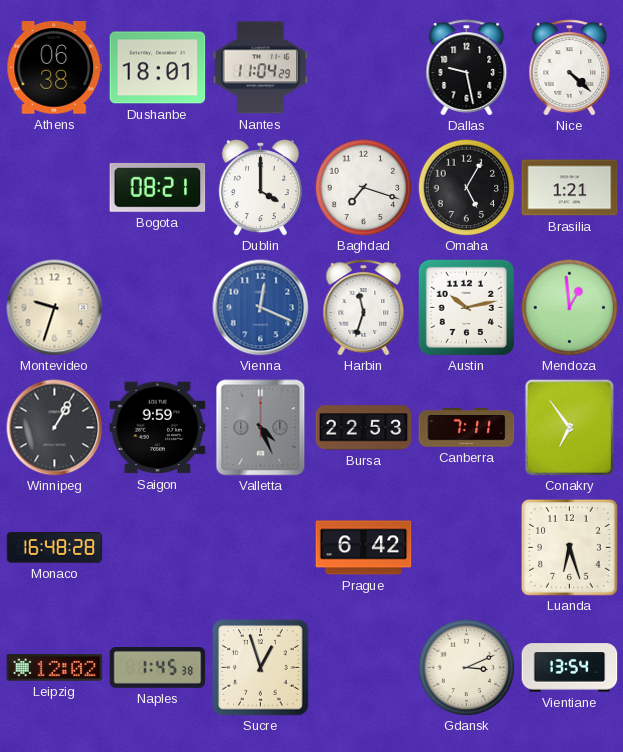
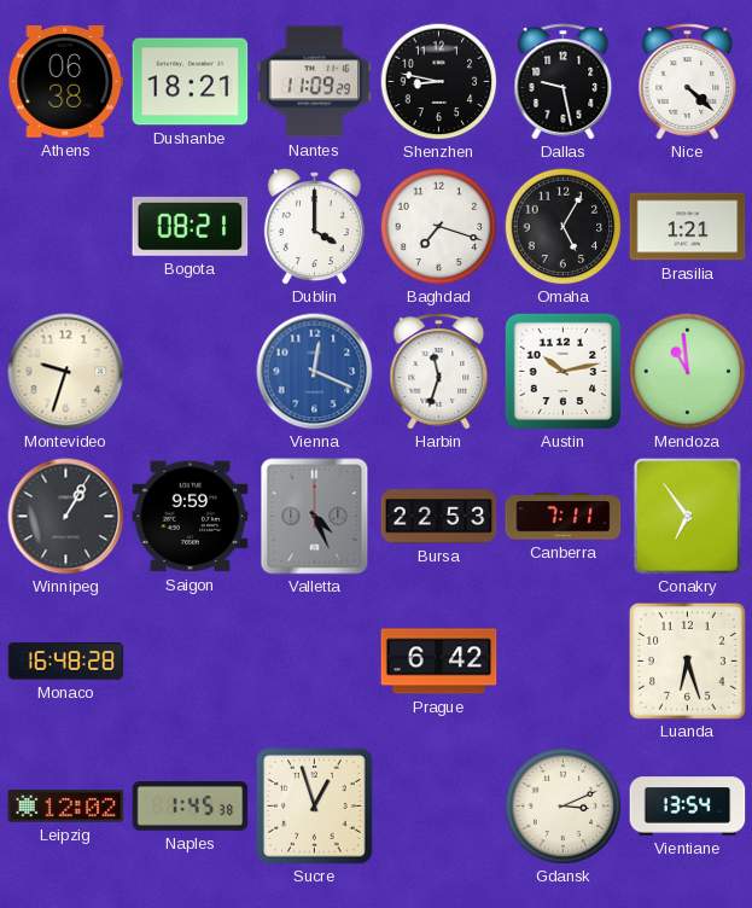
Dushanbe: 18:01 -> 18:21
Nantes: 11:04 -> 11:09
Shenzhen: none -> 8:47
Mendoza: 12:59 -> 10:59
